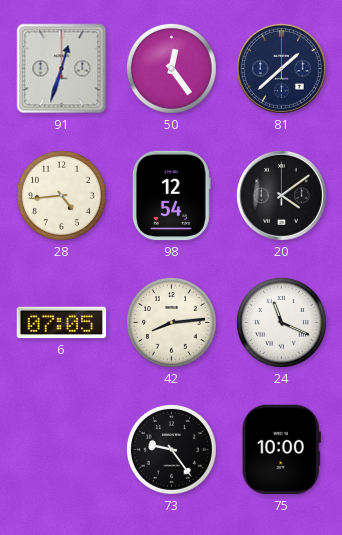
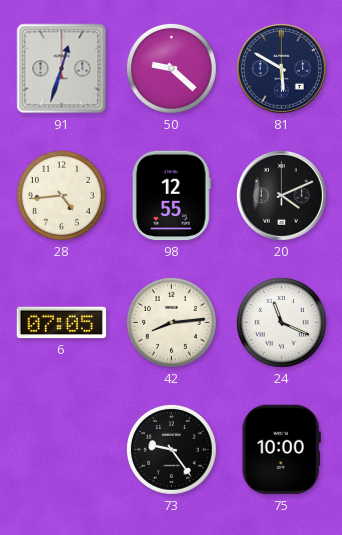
50: 12:24 -> 9:22
81: 1:38 -> 5:50
98: 12:54 -> 12:55
20: 4:09 -> 4:11
